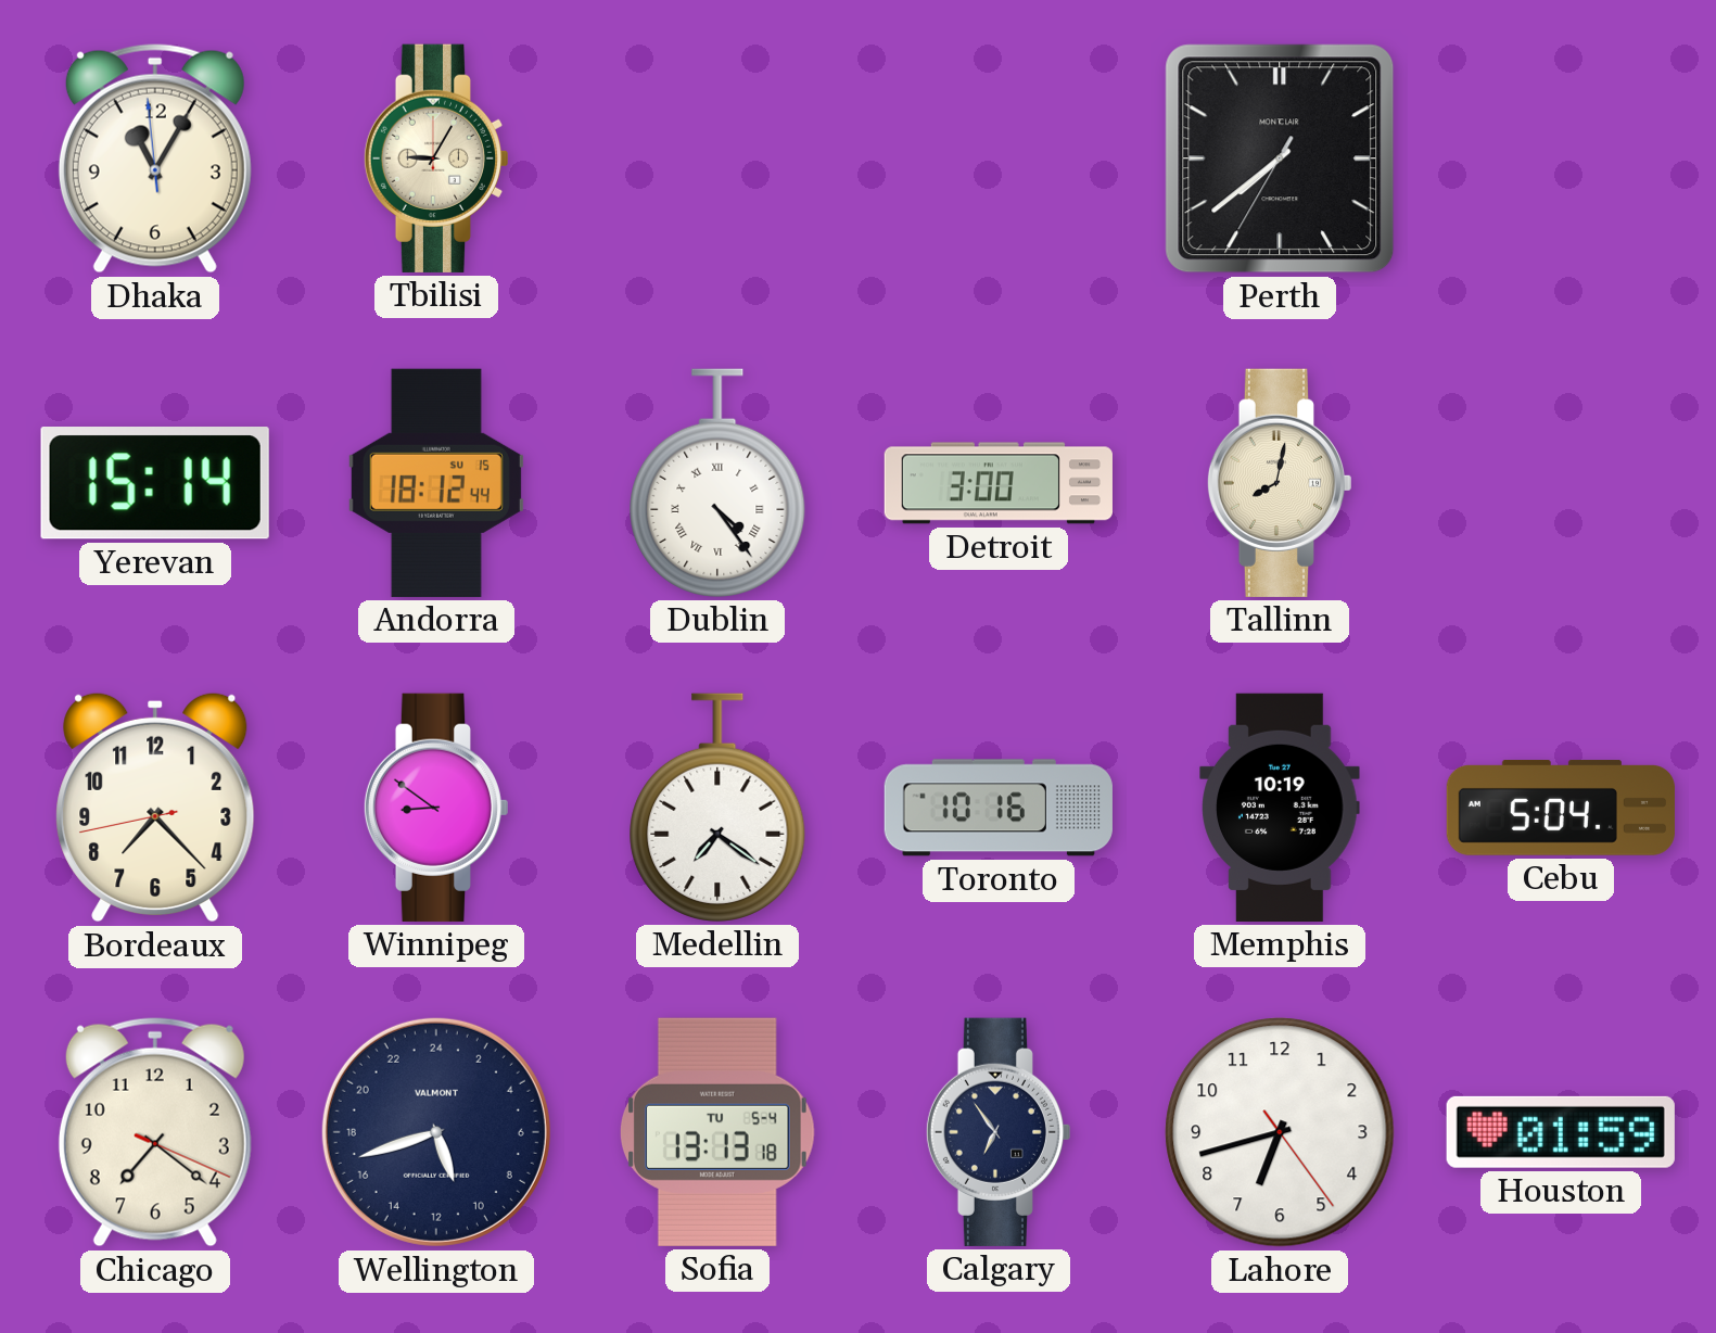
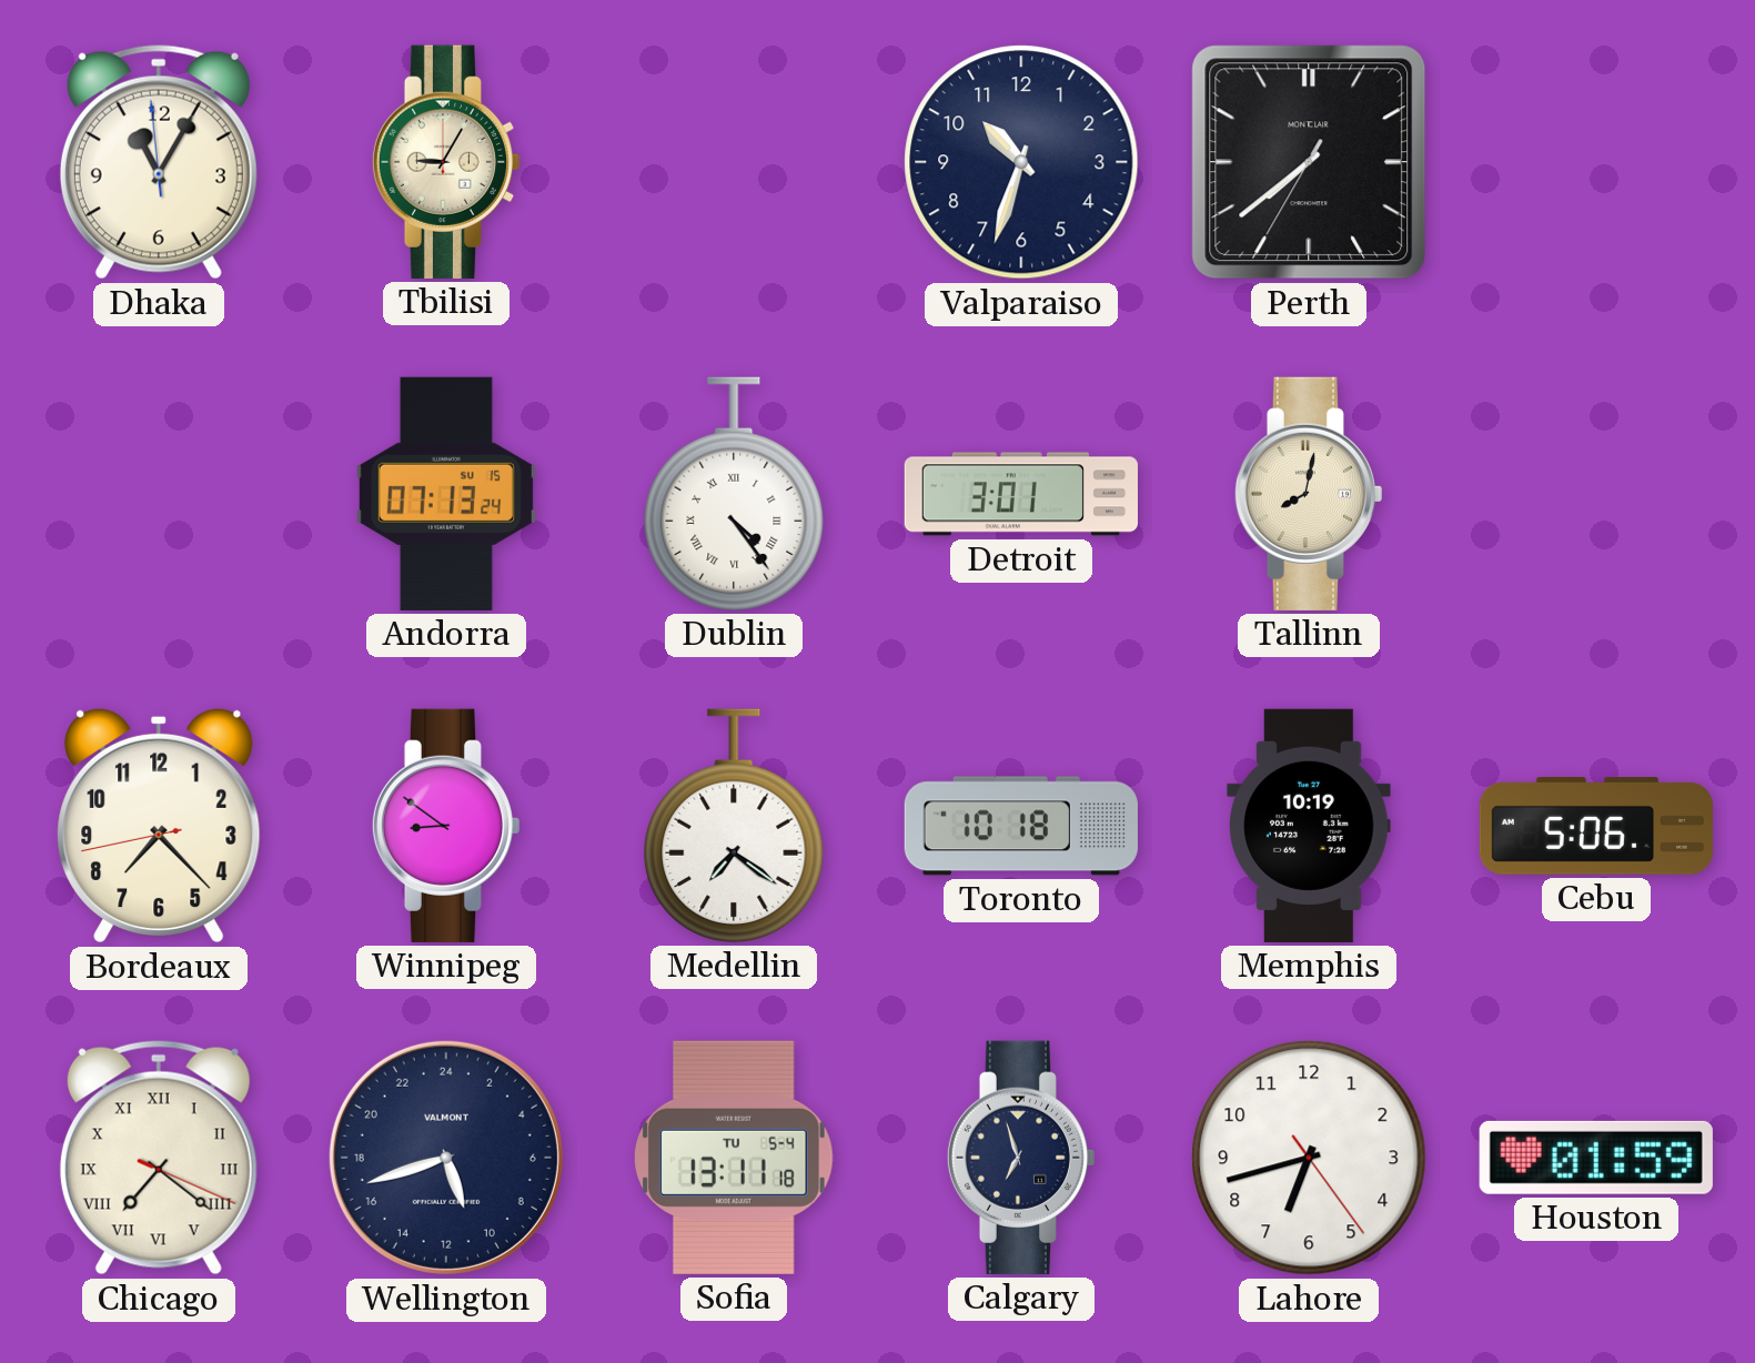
Valparaiso: none -> 10:33
Yerevan: 15:14 -> none
Andorra: 18:12 -> 07:13
Detroit: 3:00 -> 3:01
Toronto: 10:16 -> 10:18
Cebu: 5:04 -> 5:06
Chicago numerals: Arabic -> Roman
Sofia: 13:13 -> 13:11
Calgary: 6:54 -> 6:57
